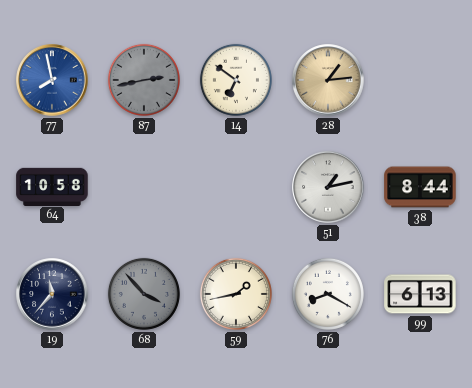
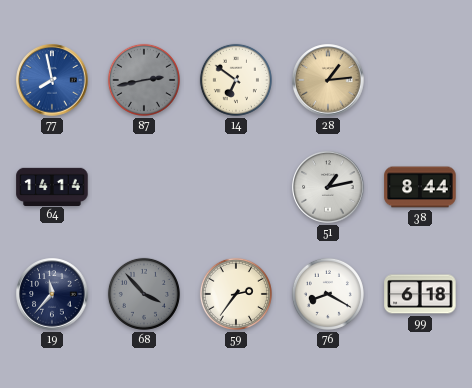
64: 10:58 -> 14:14
59: 1:43 -> 2:36
99: 6:13 -> 6:18
